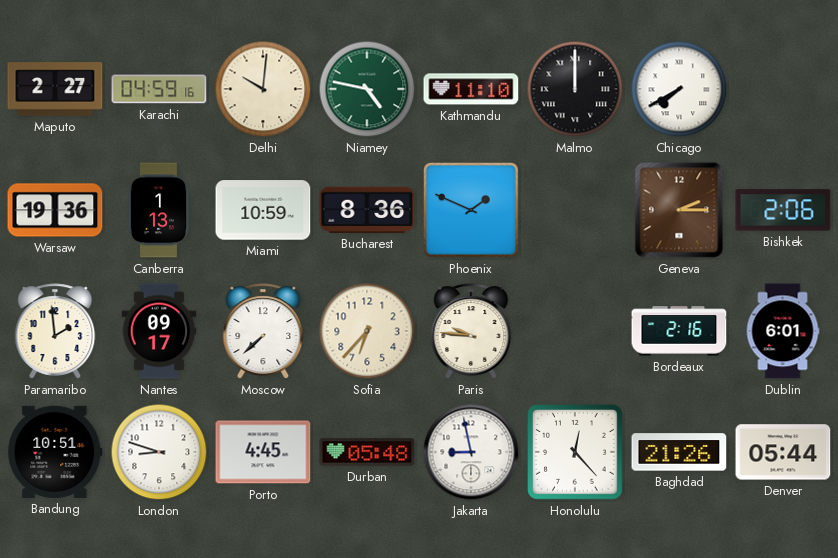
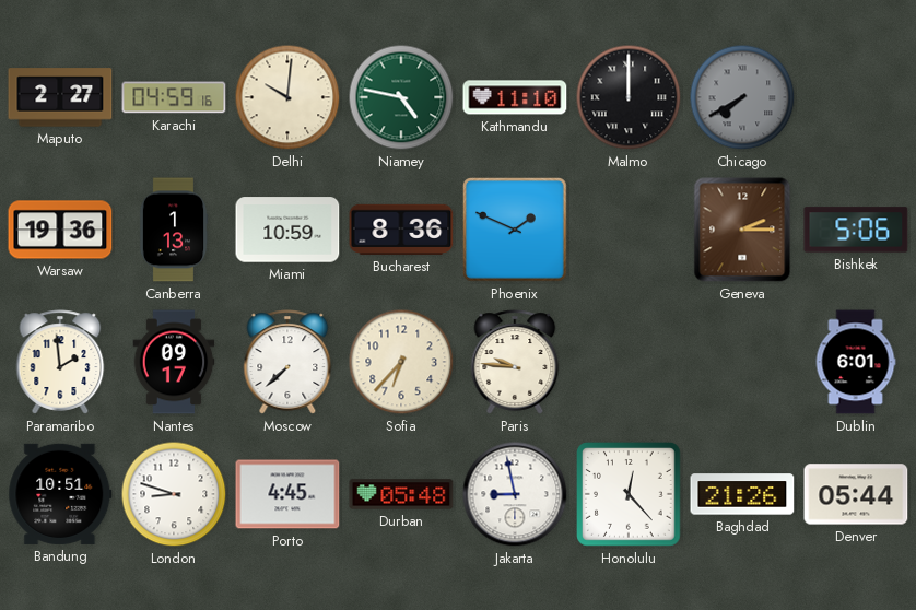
Chicago dial: white -> grey
Bishkek: 2:06 -> 5:06
Bordeaux: 2:16 -> none
